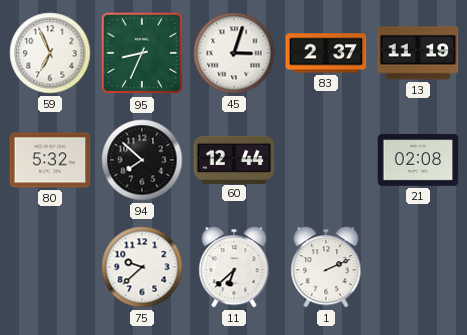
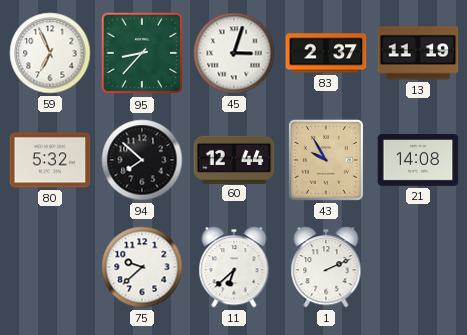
95: 8:34 -> 8:37
43: none -> 9:55
21: 02:08 -> 14:08
